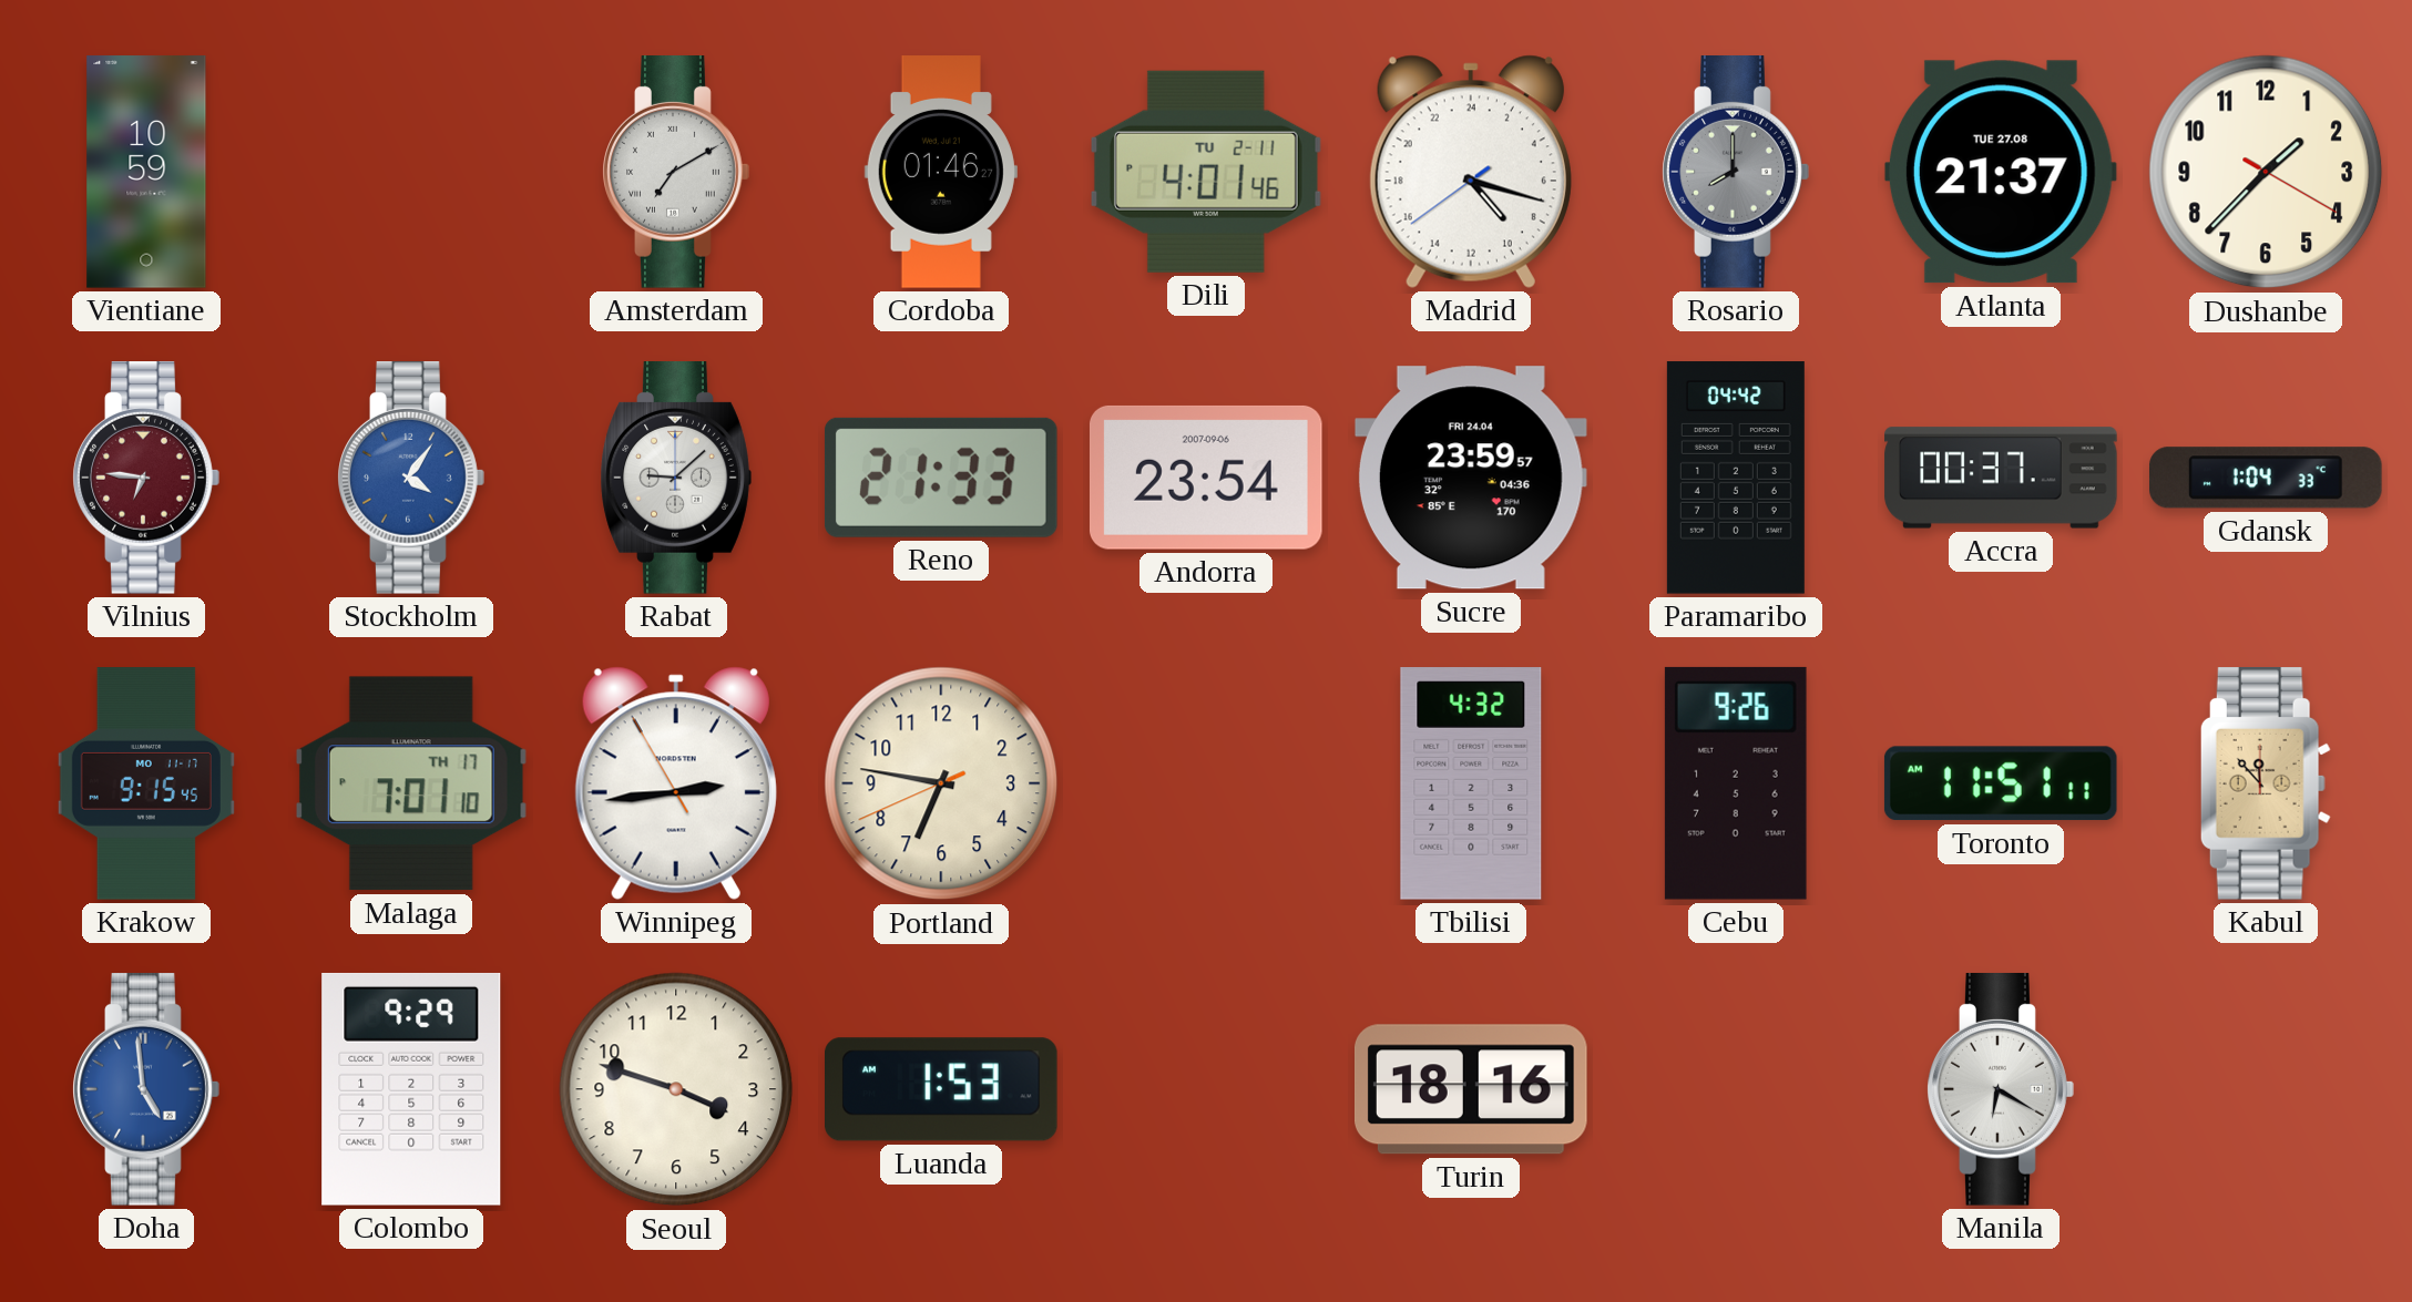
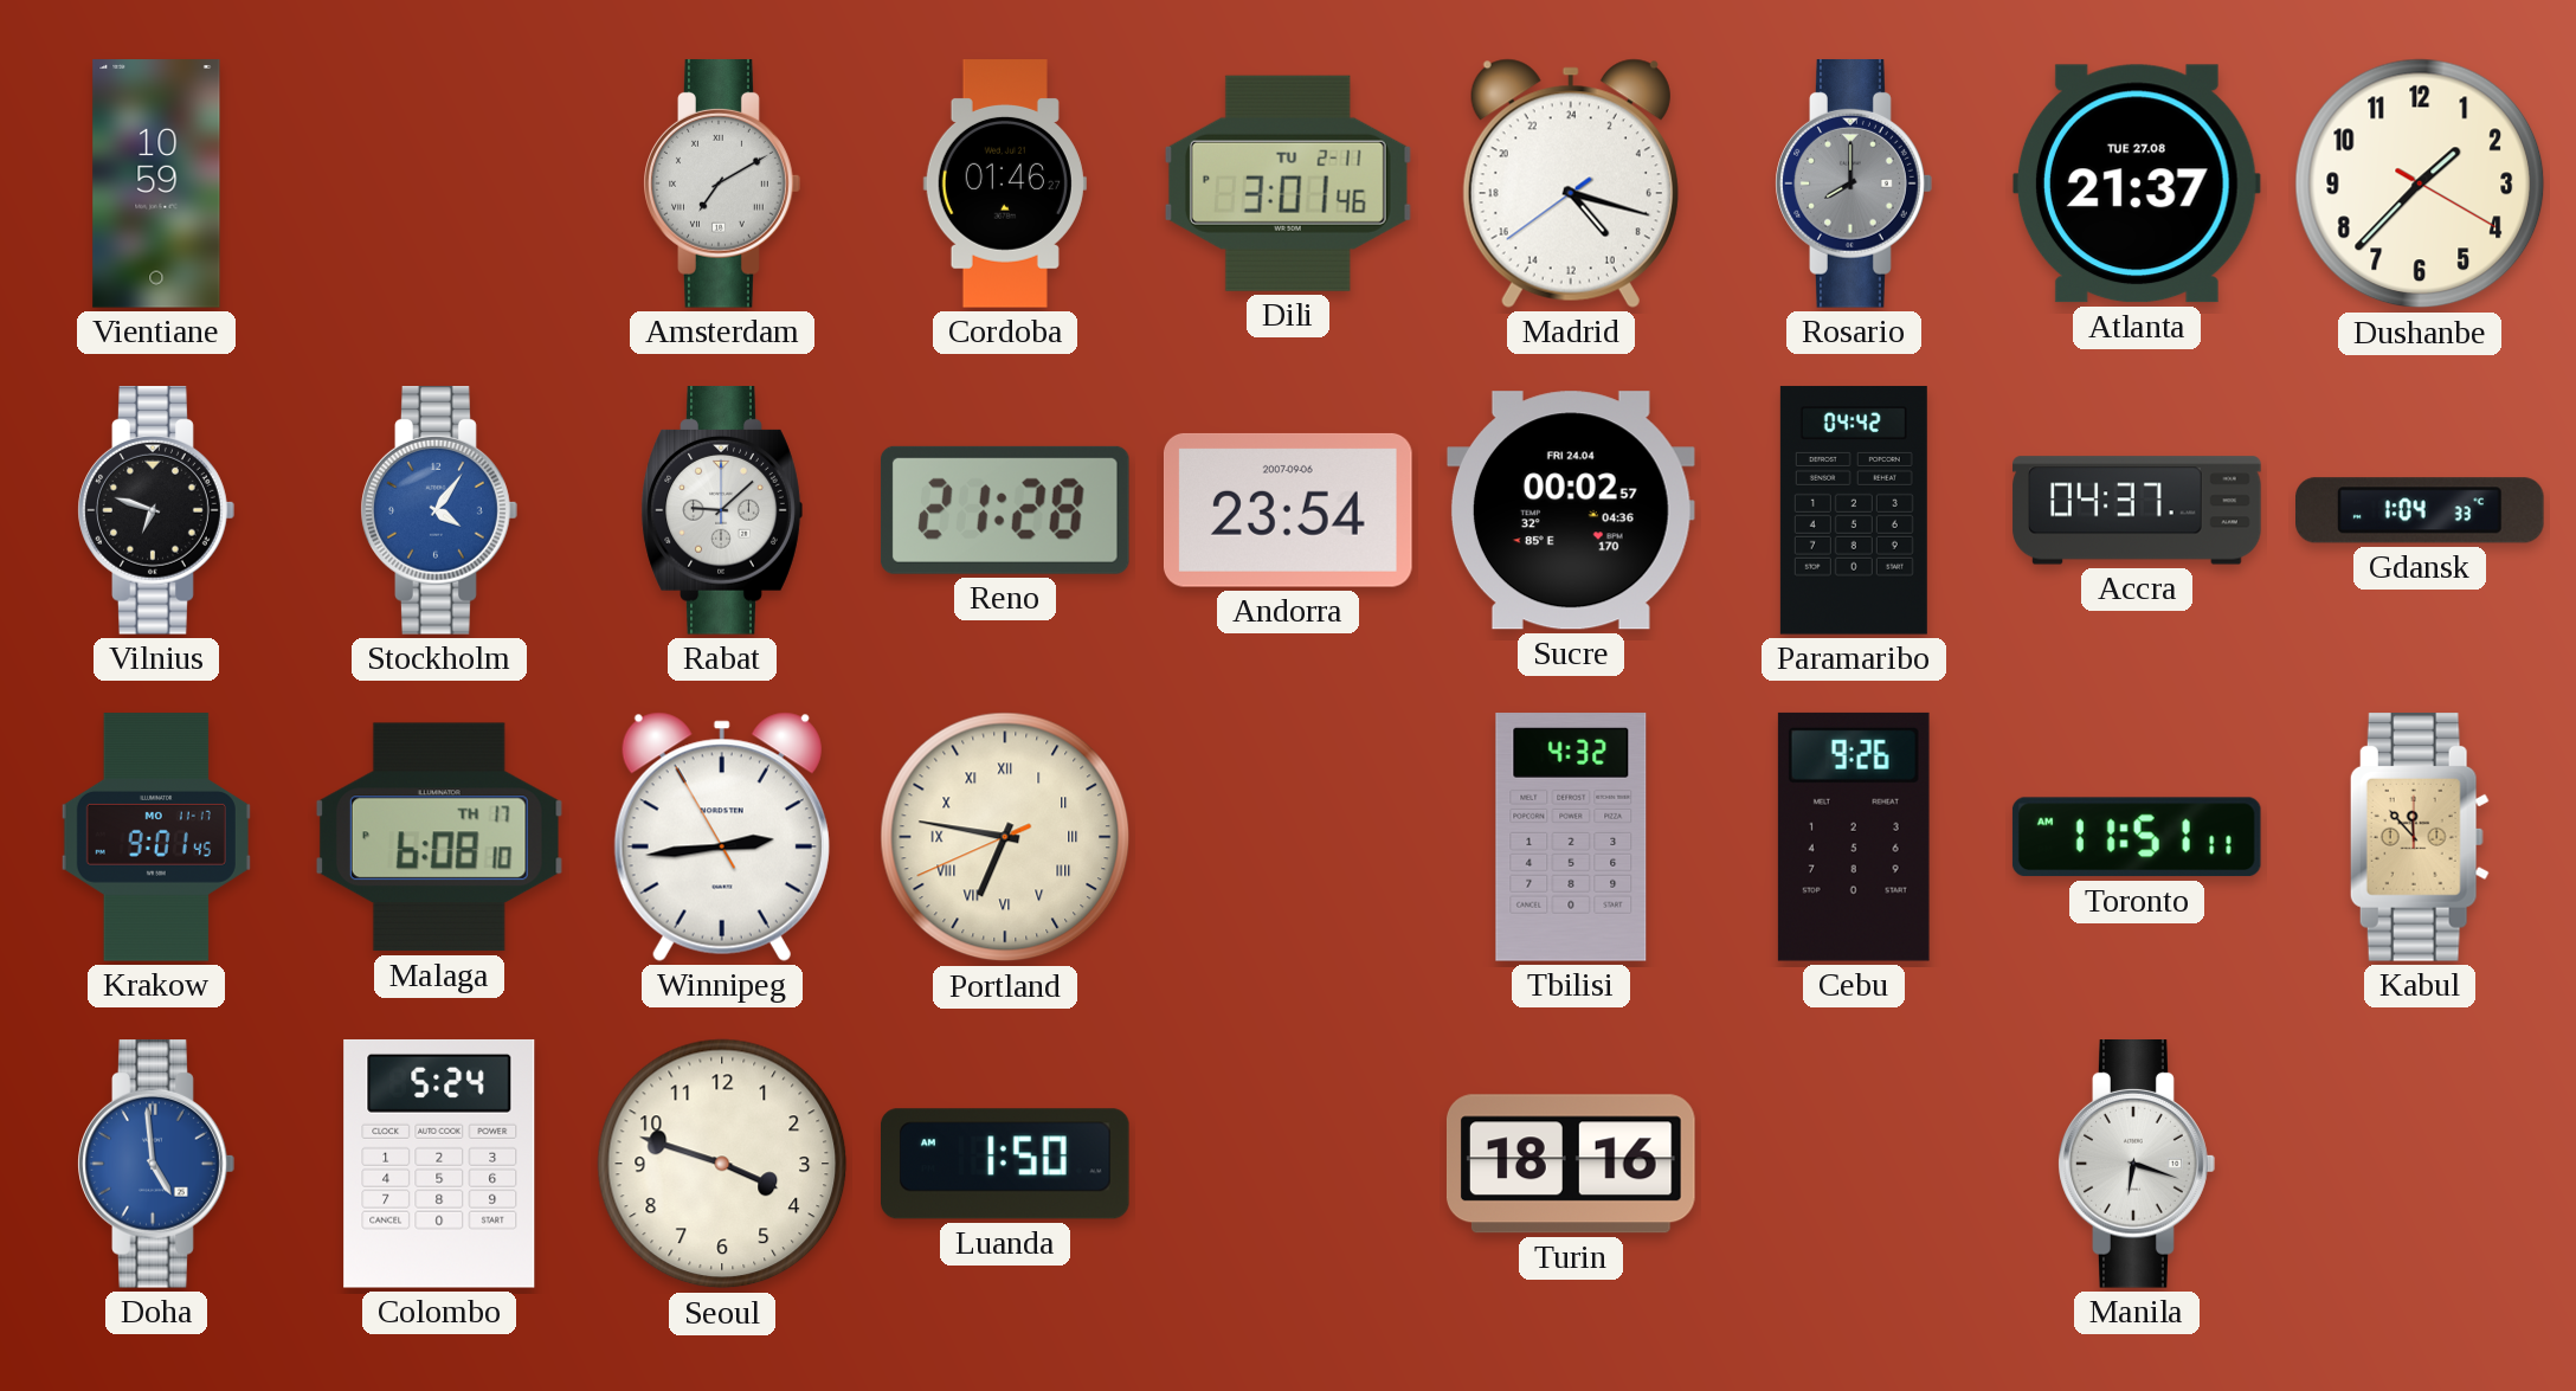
Dili: 4:01 -> 3:01
Vilnius: 6:46 -> 6:48
Vilnius dial: burgundy -> black
Reno: 21:33 -> 21:28
Sucre: 23:59 -> 00:02
Accra: 00:37 -> 04:37
Krakow: 9:15 -> 9:01
Malaga: 7:01 -> 6:08
Portland numerals: Arabic -> Roman
Colombo: 9:29 -> 5:24
Luanda: 1:53 -> 1:50
Manila: 6:20 -> 6:18
